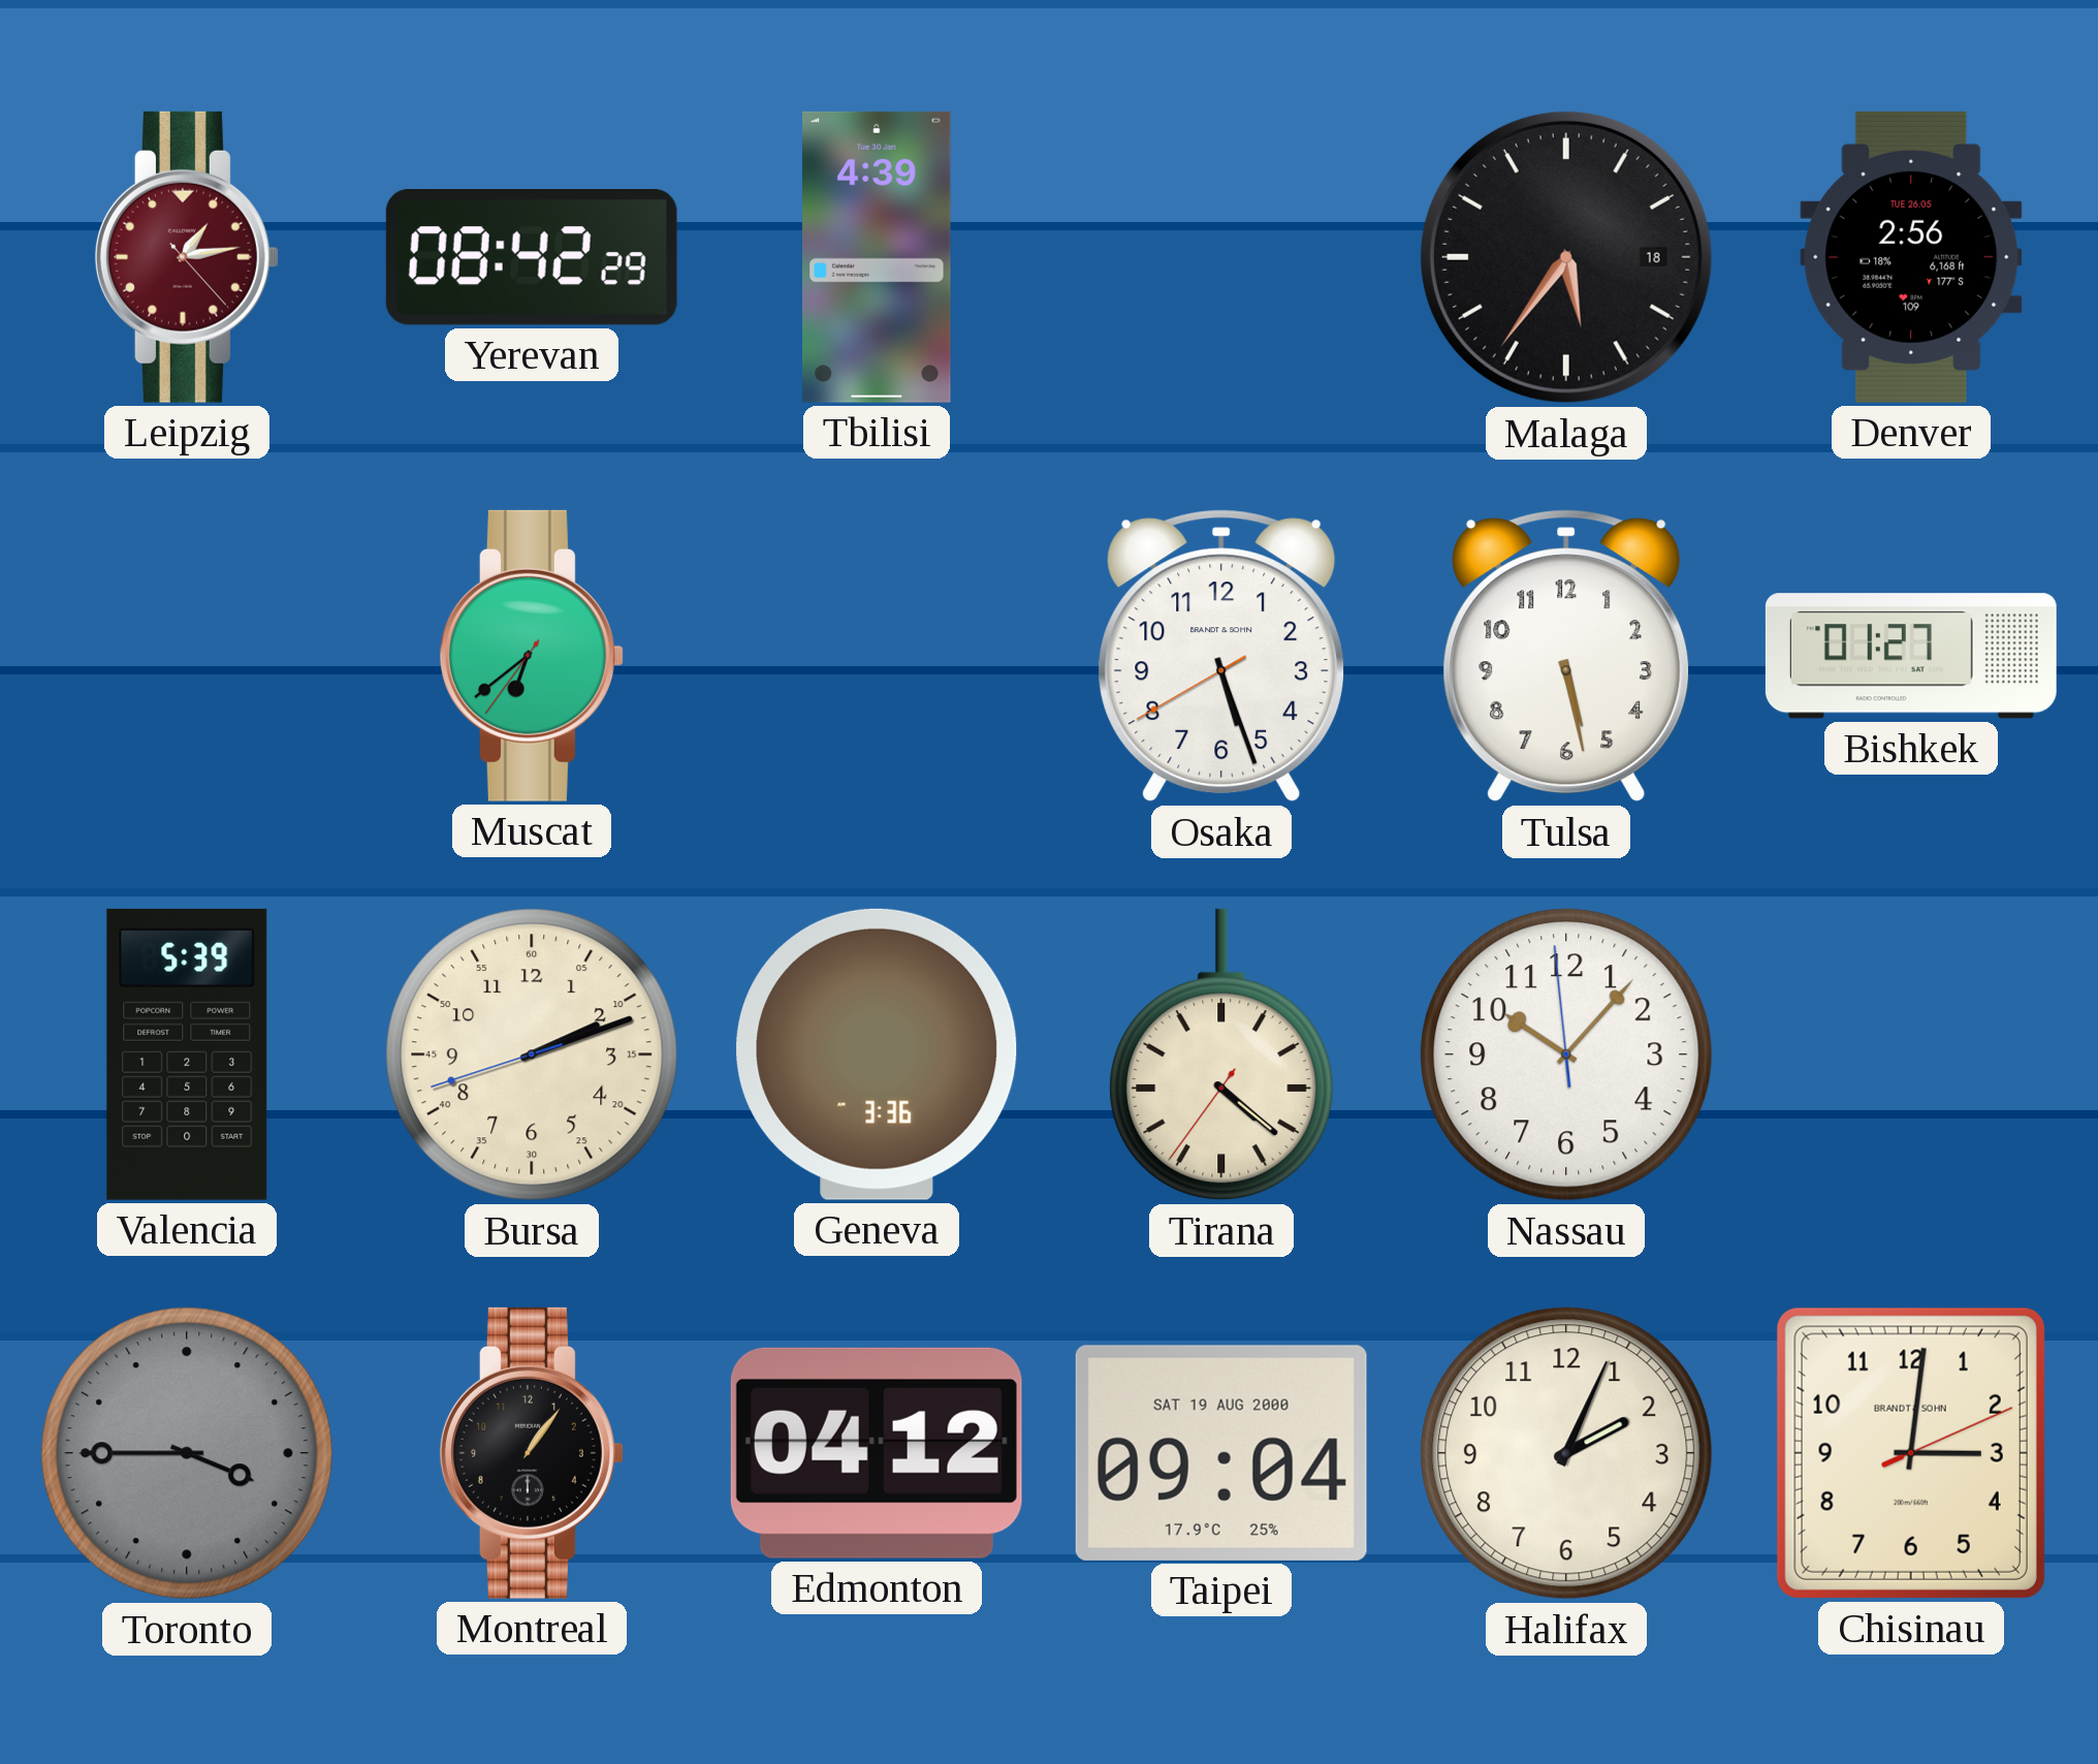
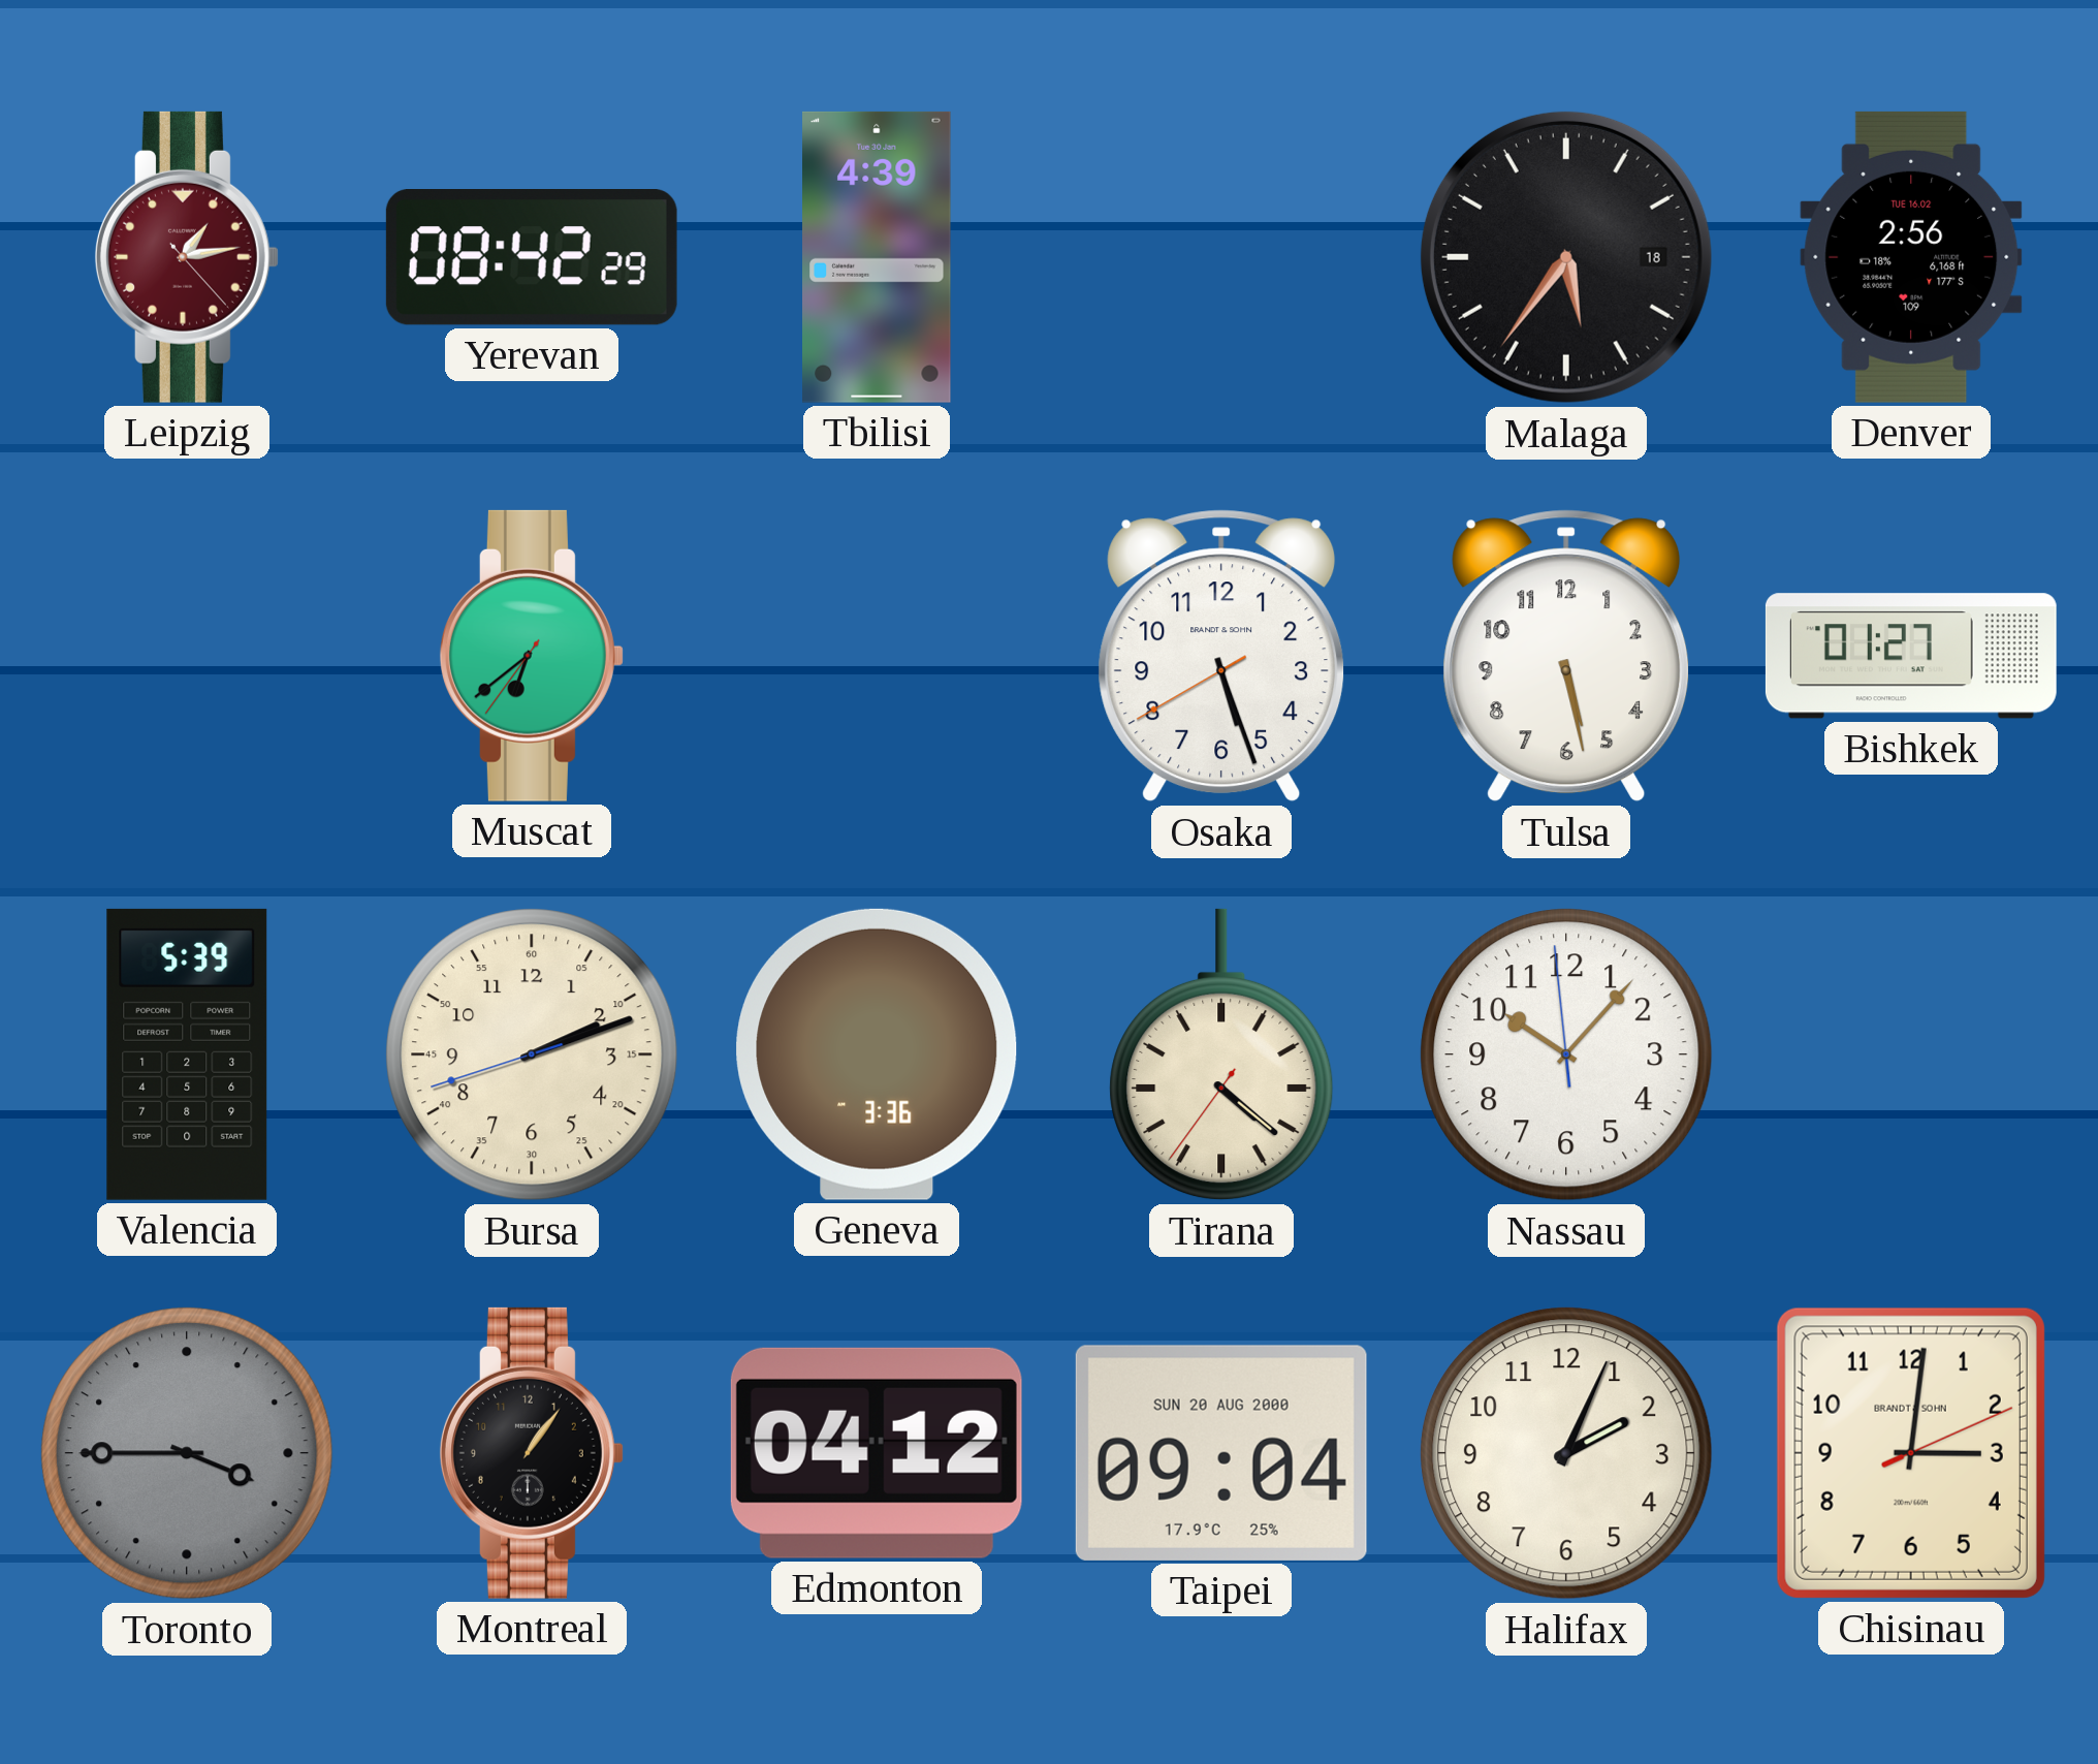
Denver date: TUE 26.05 -> TUE 16.02
Taipei date: SAT 19 AUG 2000 -> SUN 20 AUG 2000
